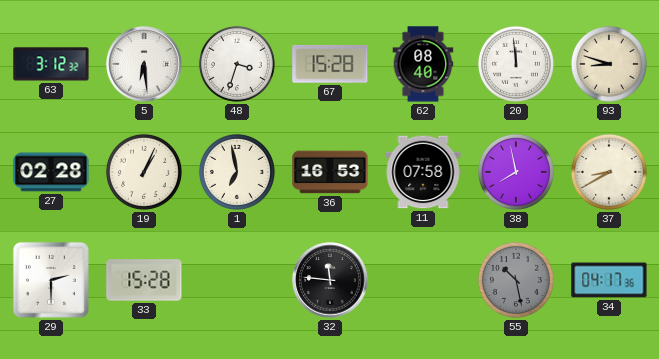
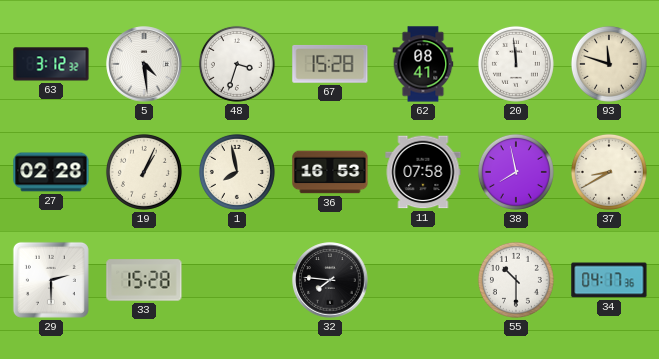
5: 6:29 -> 4:29
62: 08:40 -> 08:41
93: 8:48 -> 11:48
1: 6:58 -> 7:58
32: 11:46 -> 7:46
55: 10:28 -> 10:30
55 dial: grey -> white
